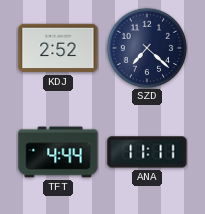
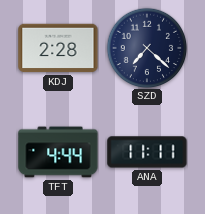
KDJ: 2:52 -> 2:28
